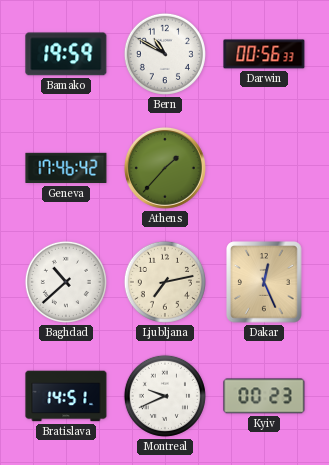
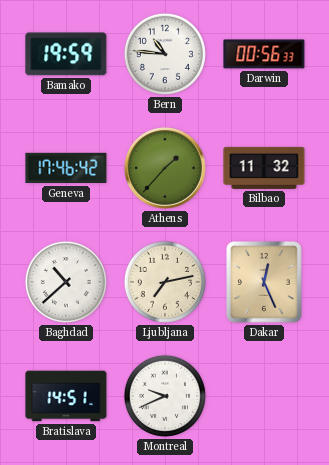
Bern: 10:50 -> 10:46
Bilbao: none -> 11:32
Kyiv: 00:23 -> none
